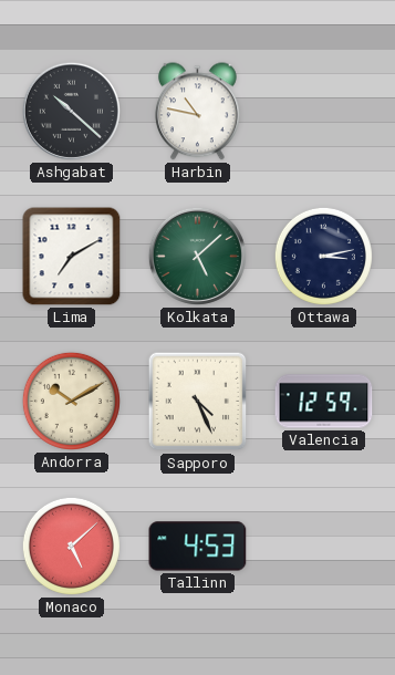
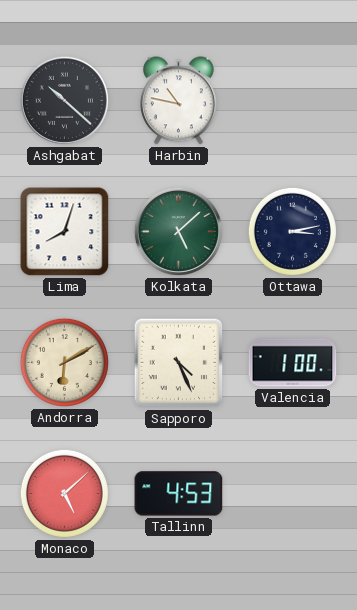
Lima: 7:10 -> 8:03
Andorra: 10:10 -> 6:10
Valencia: 12:59 -> 1:00
